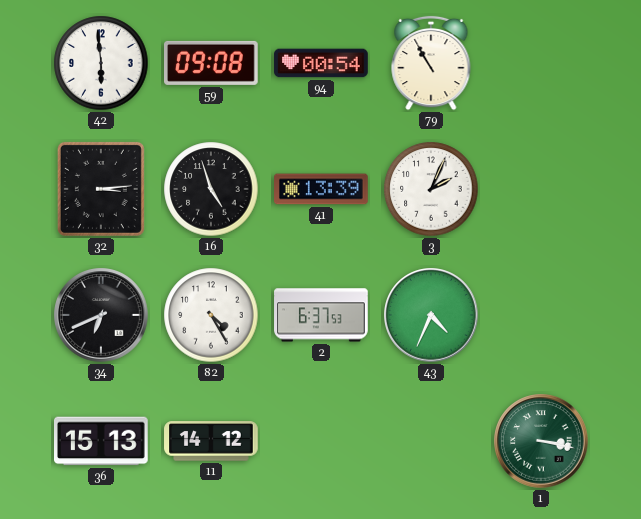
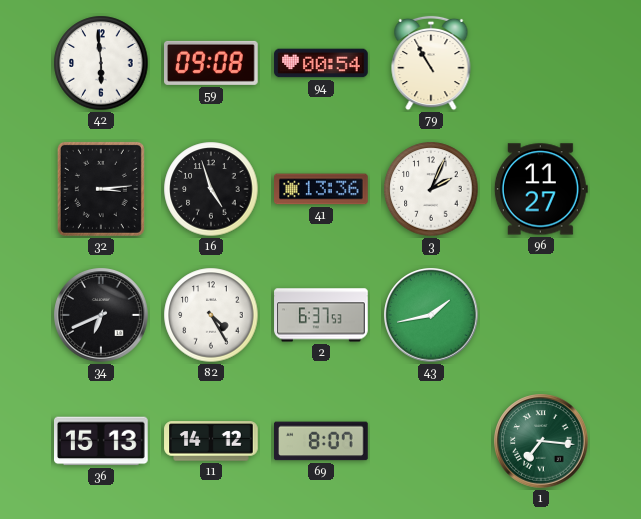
41: 13:39 -> 13:36
96: none -> 11:27
43: 4:34 -> 1:43
69: none -> 8:07
1: 3:17 -> 7:16
